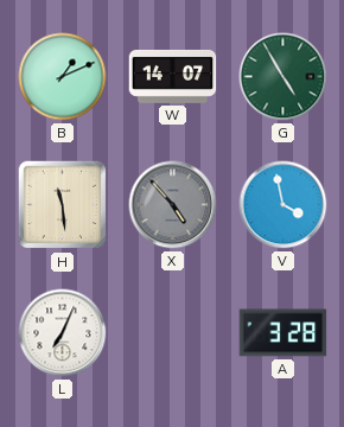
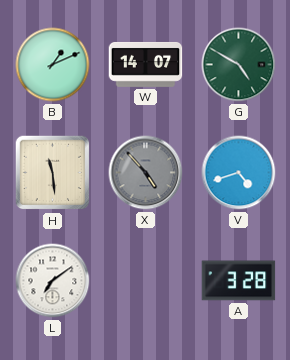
G: 4:55 -> 4:50
V: 3:58 -> 4:42
L: 7:04 -> 7:09
